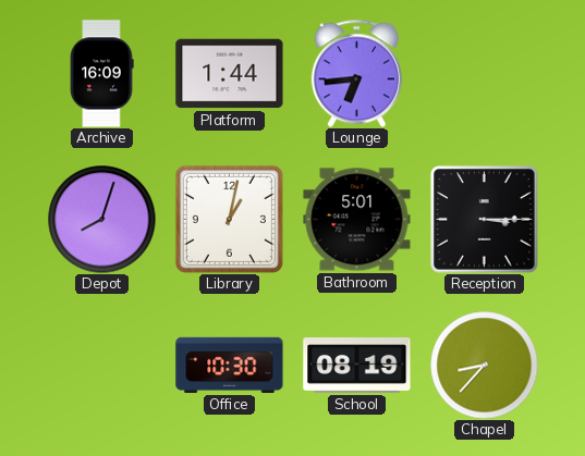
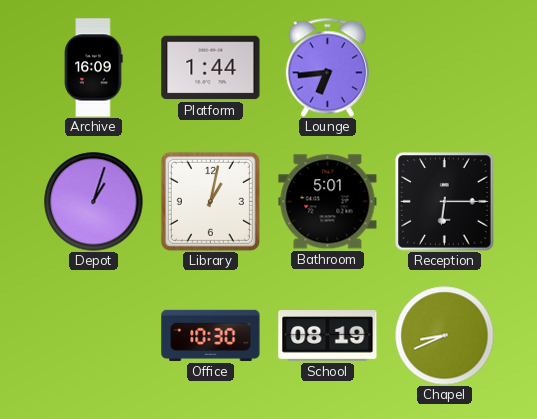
Depot: 8:03 -> 1:03
Reception: 3:15 -> 6:15
Chapel: 8:37 -> 8:41
